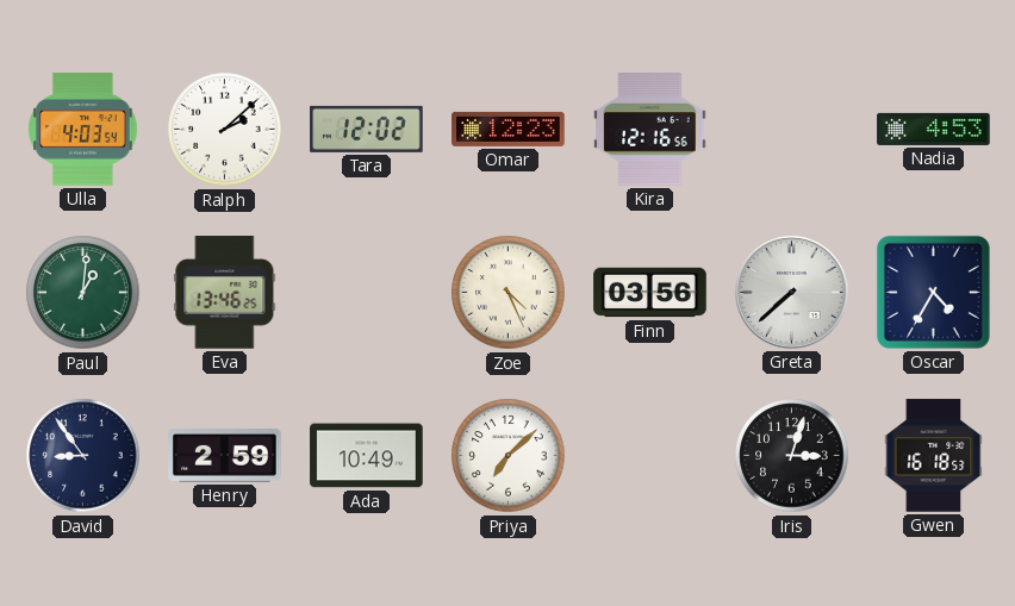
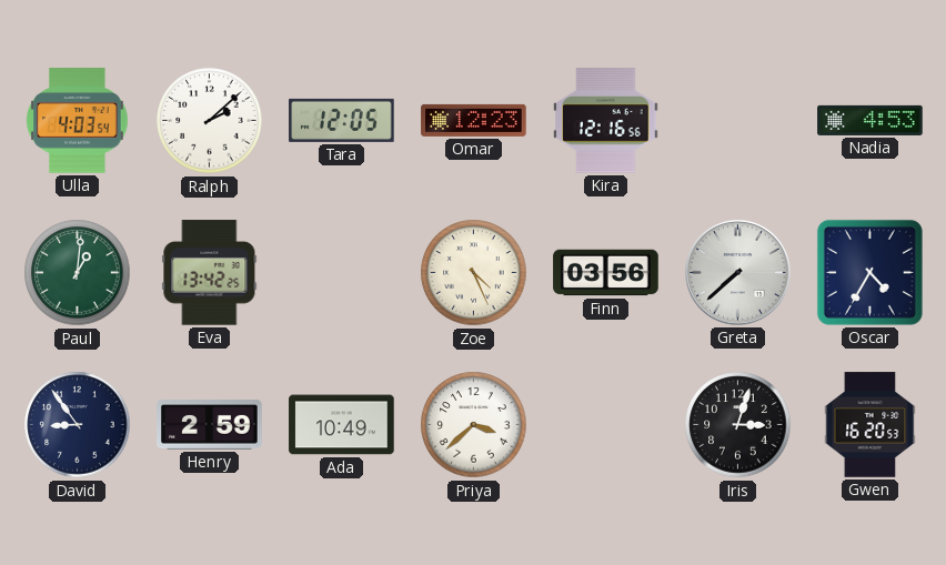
Tara: 12:02 -> 12:05
Eva: 13:46 -> 13:42
Priya: 7:08 -> 3:38
Gwen: 16:18 -> 16:20
